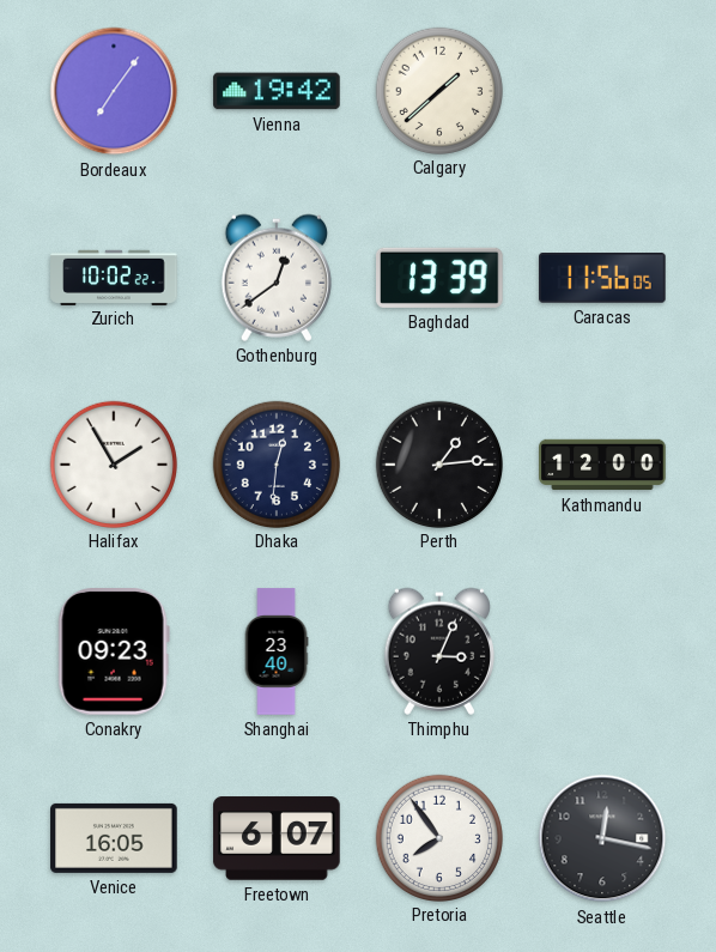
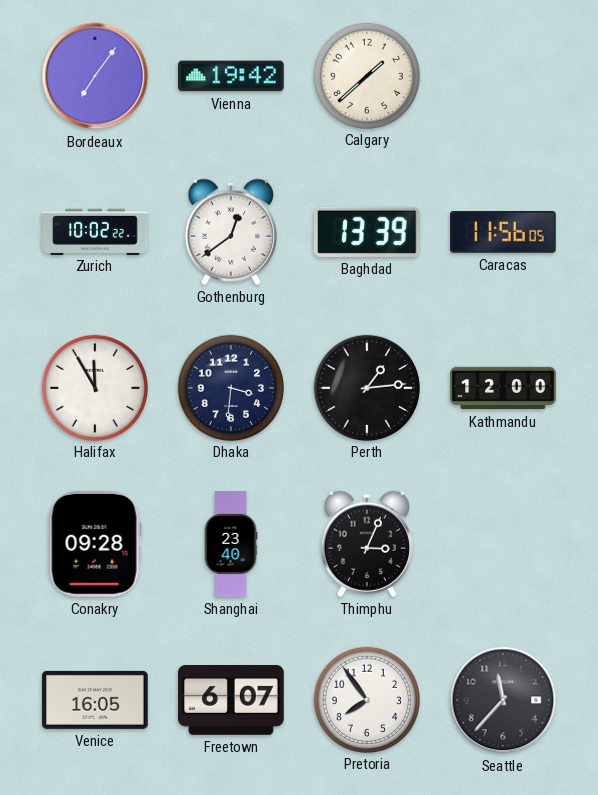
Halifax: 1:55 -> 11:55
Dhaka: 12:31 -> 3:31
Conakry: 09:23 -> 09:28
Seattle: 12:17 -> 11:37
